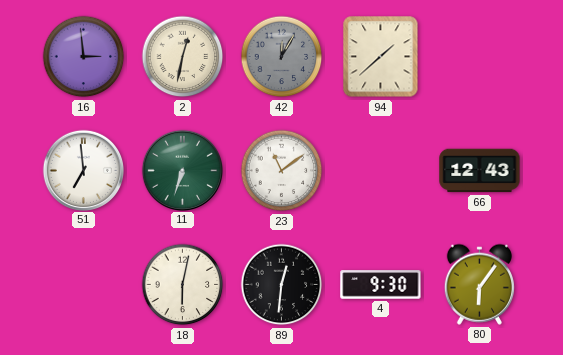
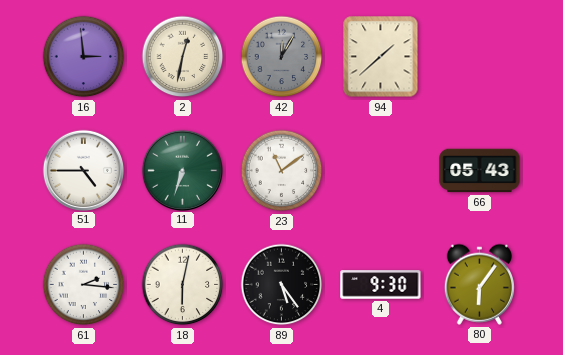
51: 6:59 -> 4:45
66: 12:43 -> 05:43
61: none -> 2:16
89: 12:31 -> 5:24
